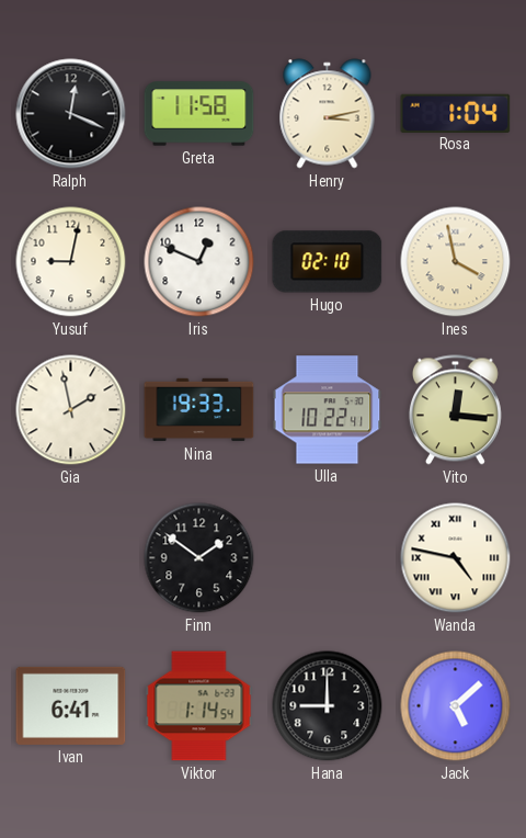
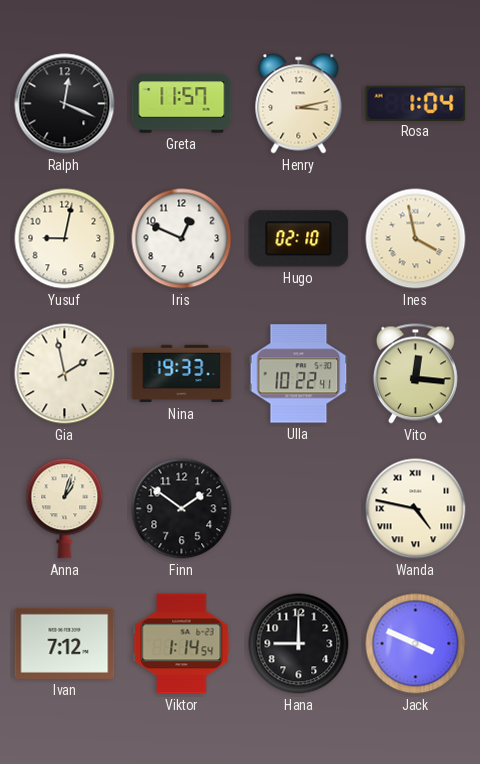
Greta: 11:58 -> 11:57
Anna: none -> 1:03
Ivan: 6:41 -> 7:12
Jack: 5:08 -> 3:49
